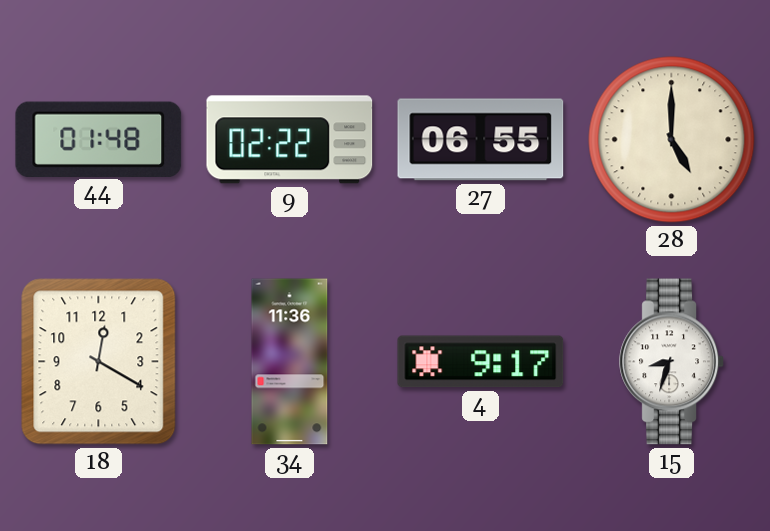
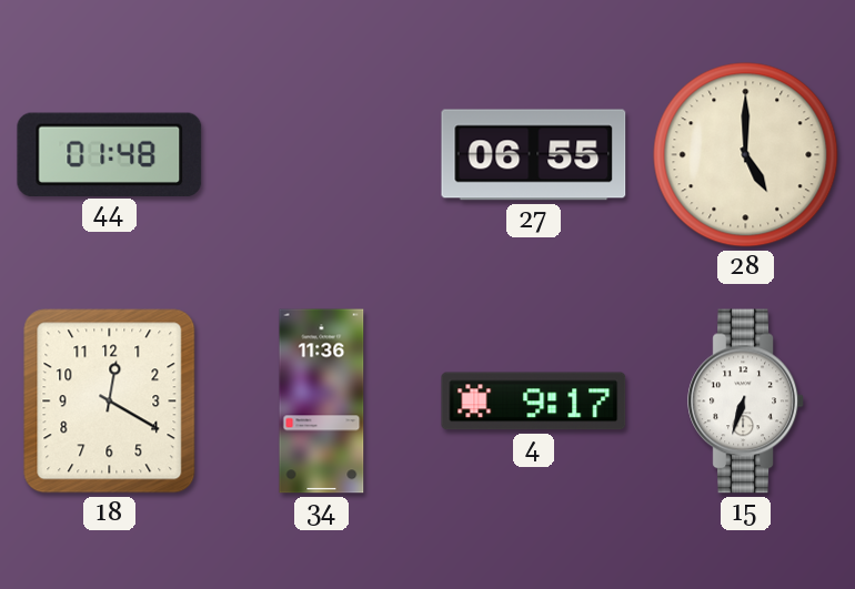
9: 02:22 -> none
15: 8:33 -> 6:33
